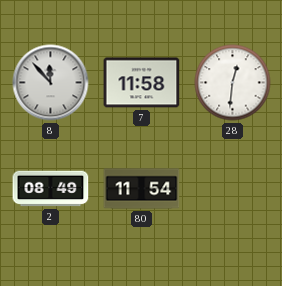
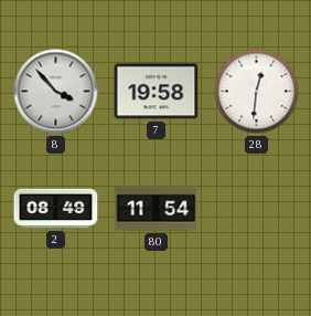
8: 11:53 -> 3:53
7: 11:58 -> 19:58
